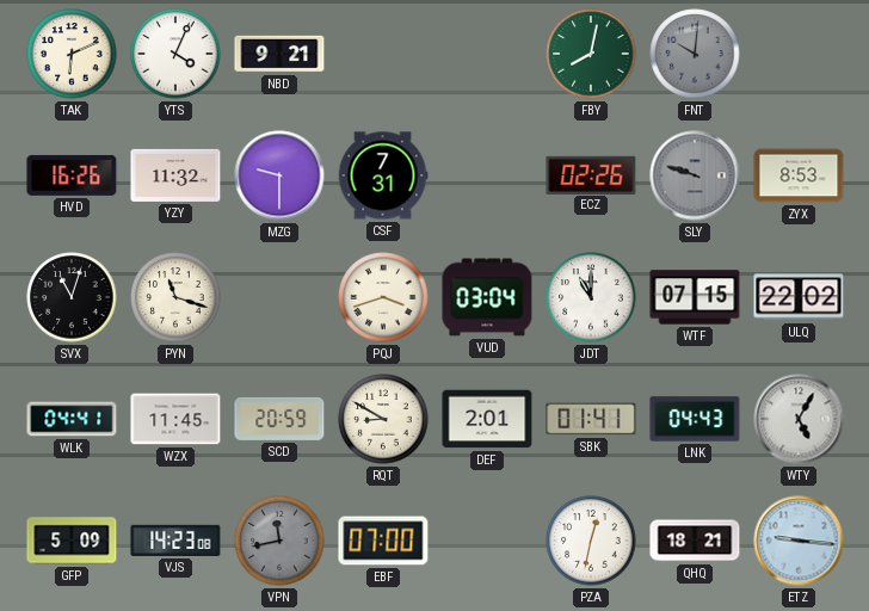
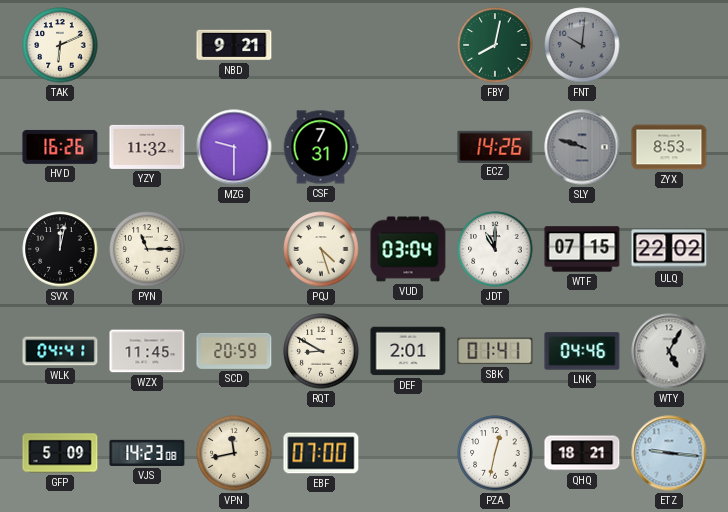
YTS: 4:04 -> none
ECZ: 02:26 -> 14:26
SVX: 11:03 -> 12:02
PYN: 11:18 -> 11:15
PQJ: 3:42 -> 4:27
LNK: 04:43 -> 04:46
VPN dial: grey -> cream
